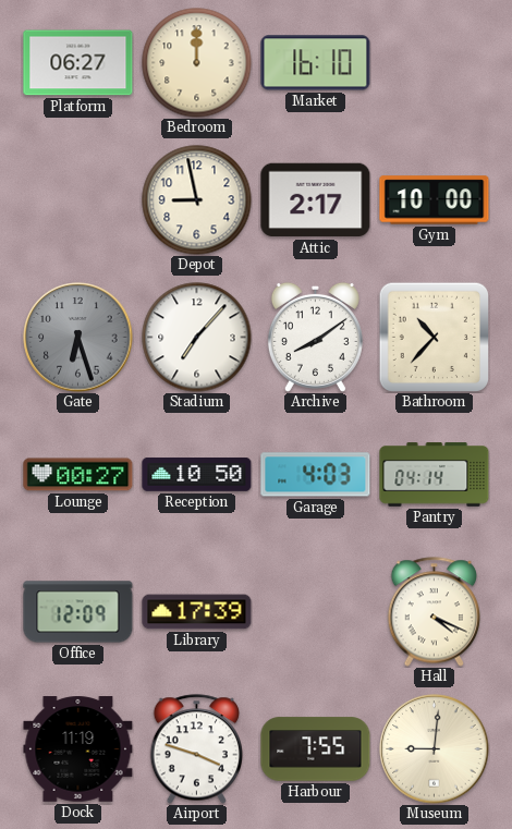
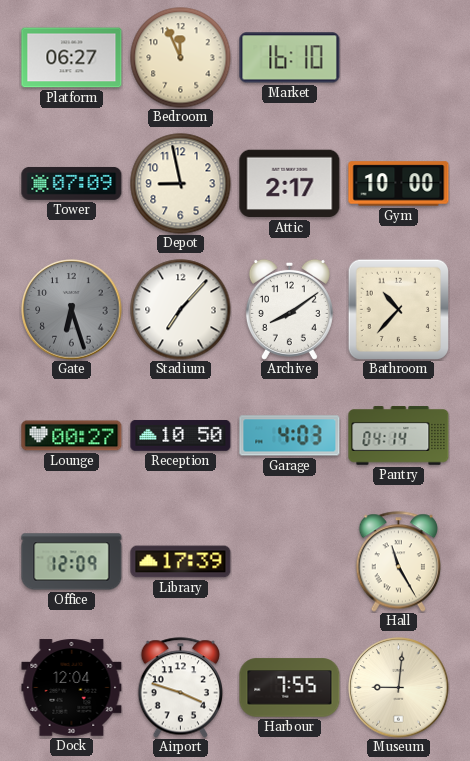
Bedroom: 12:00 -> 11:56
Tower: none -> 07:09
Hall: 4:19 -> 11:25
Dock: 11:19 -> 12:04
